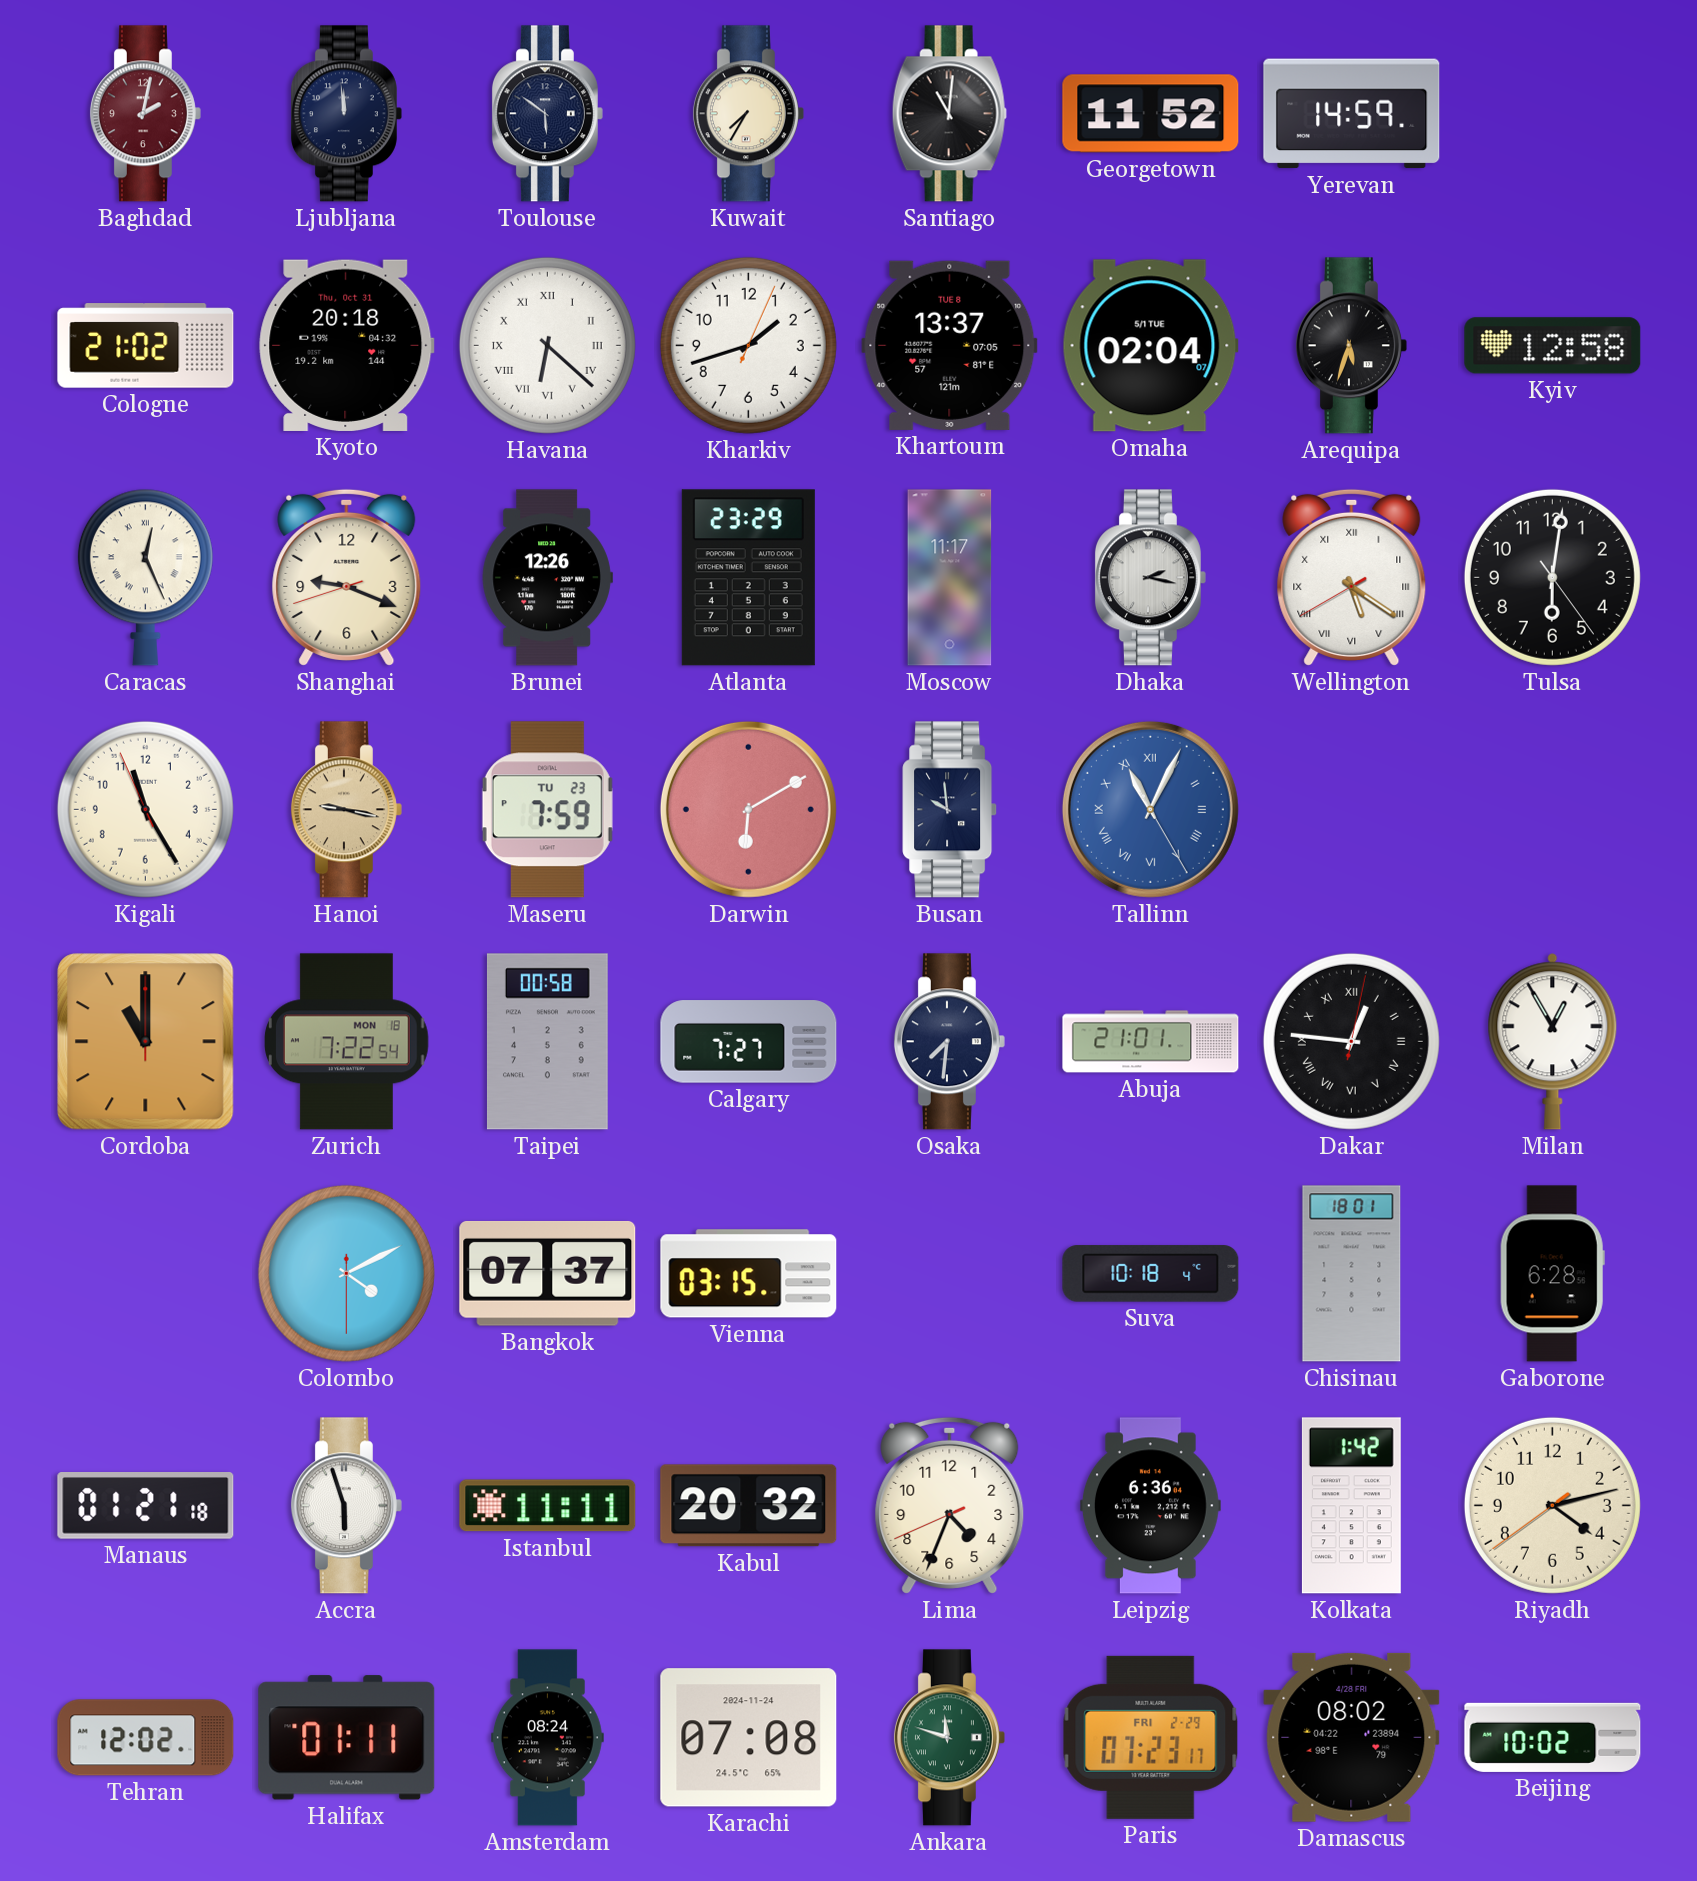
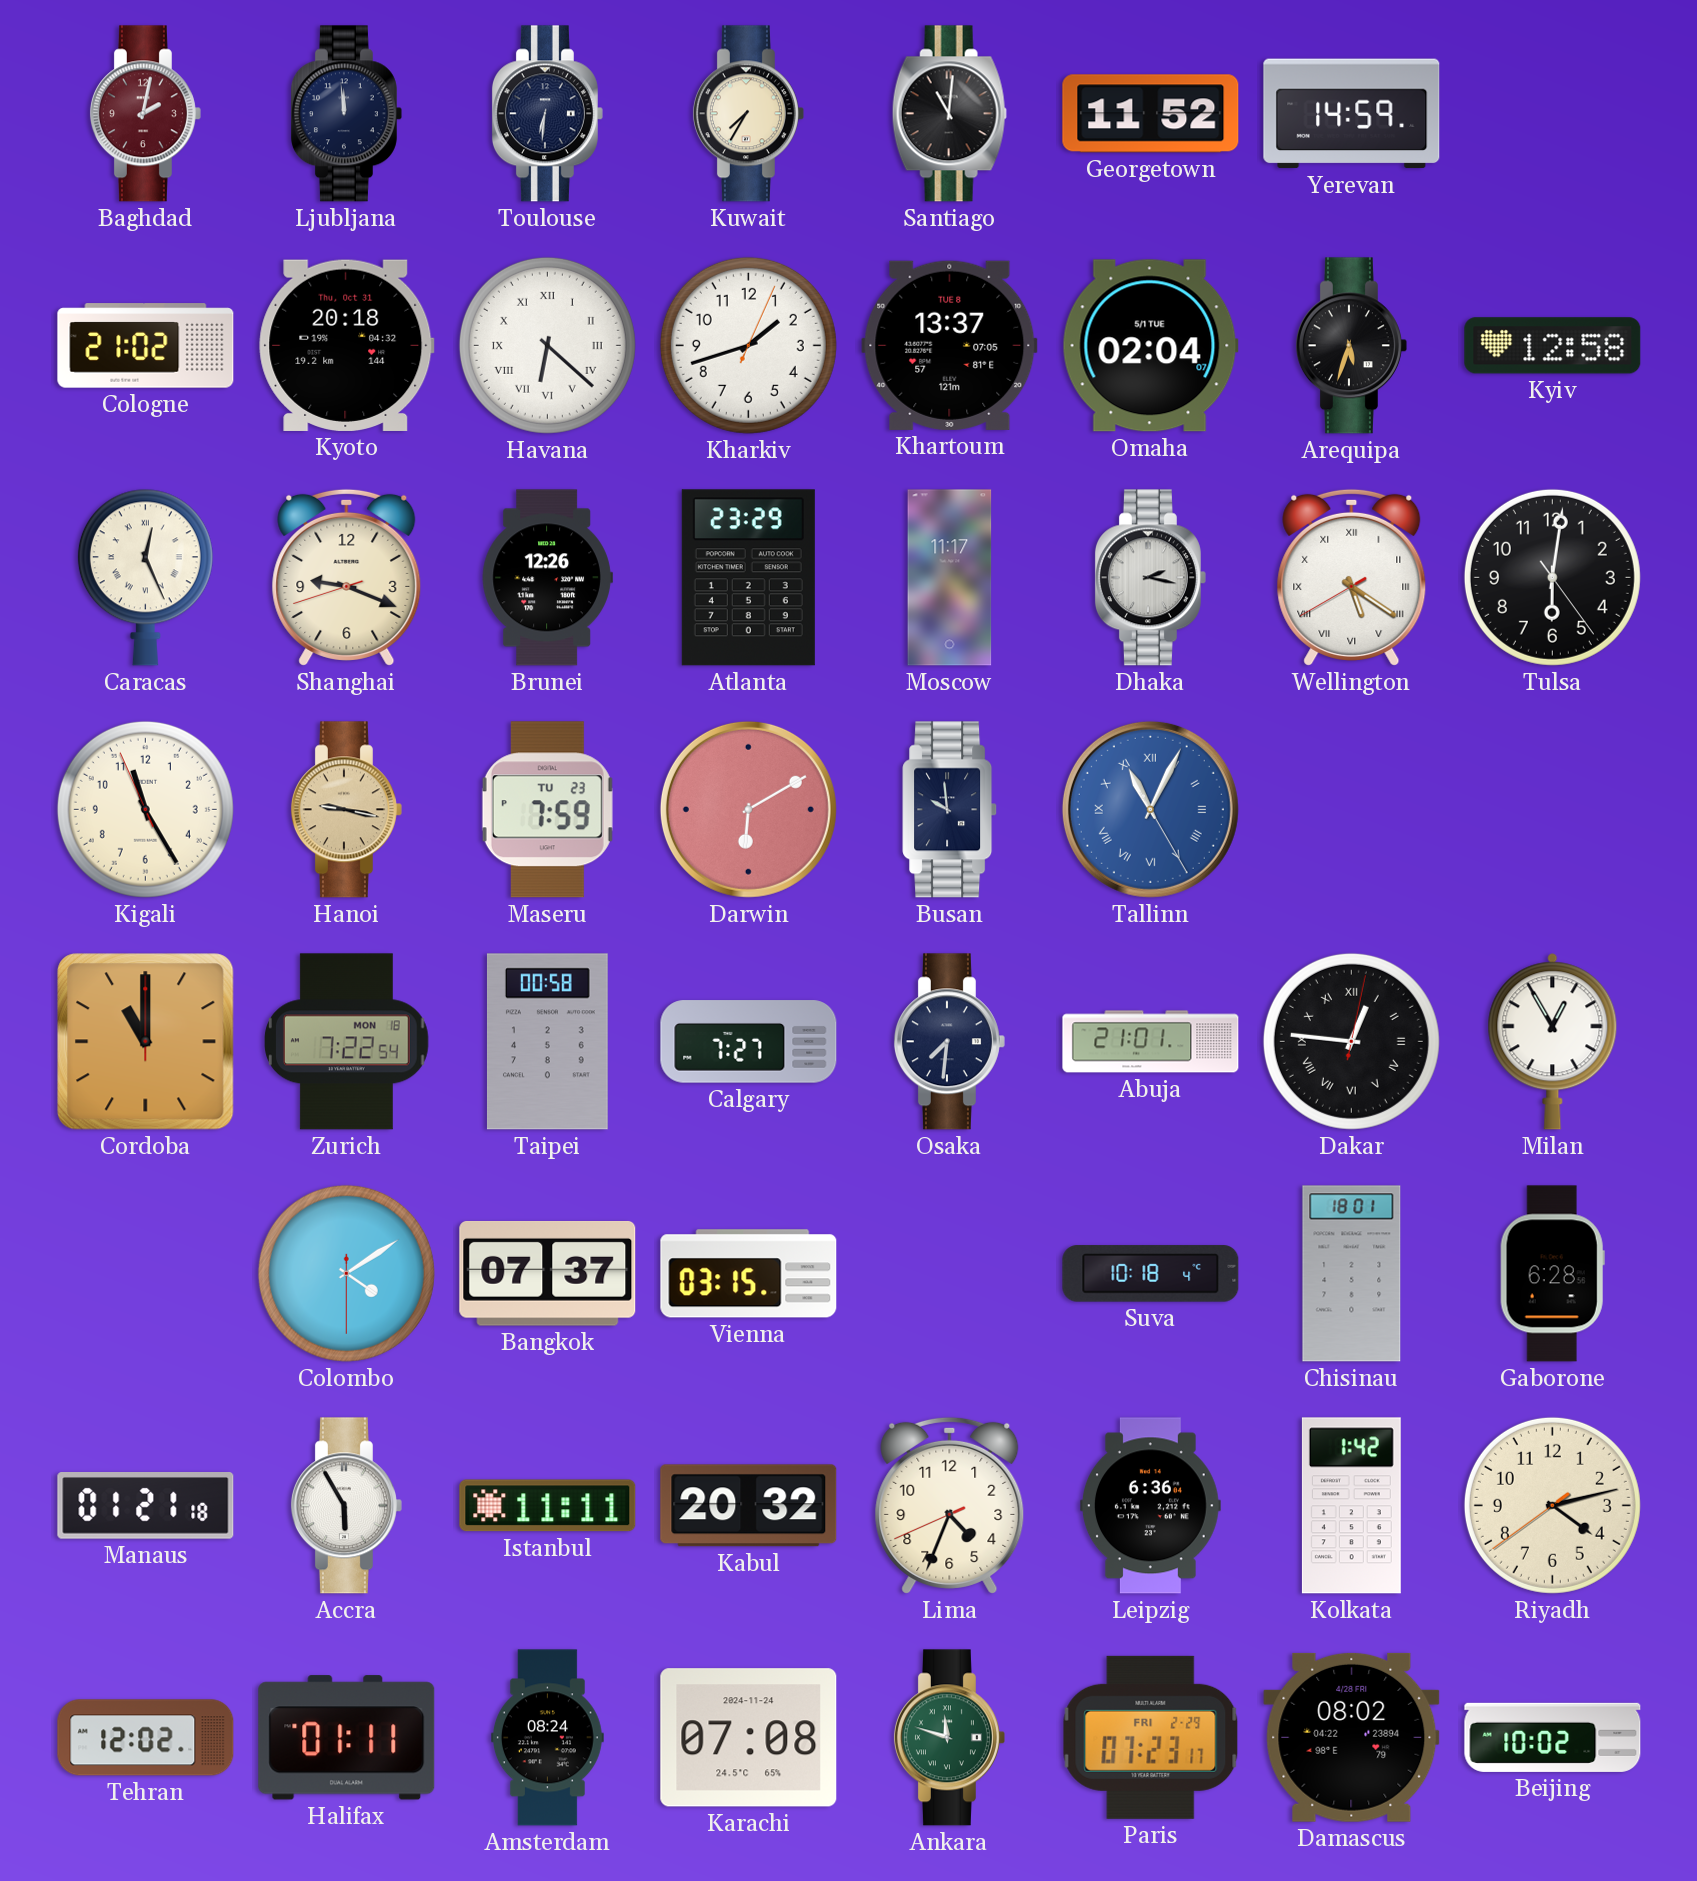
Toulouse: 5:51 -> 6:31
Colombo: 4:10 -> 4:09
Accra: 5:57 -> 5:55
